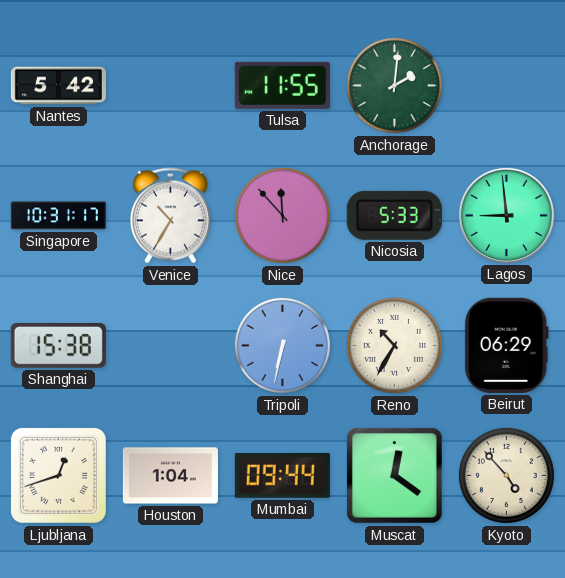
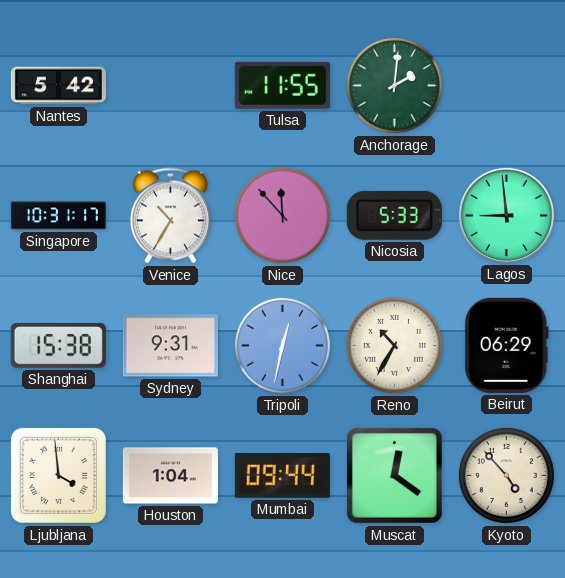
Sydney: none -> 9:31
Tripoli: 6:32 -> 12:32
Ljubljana: 12:42 -> 3:59
